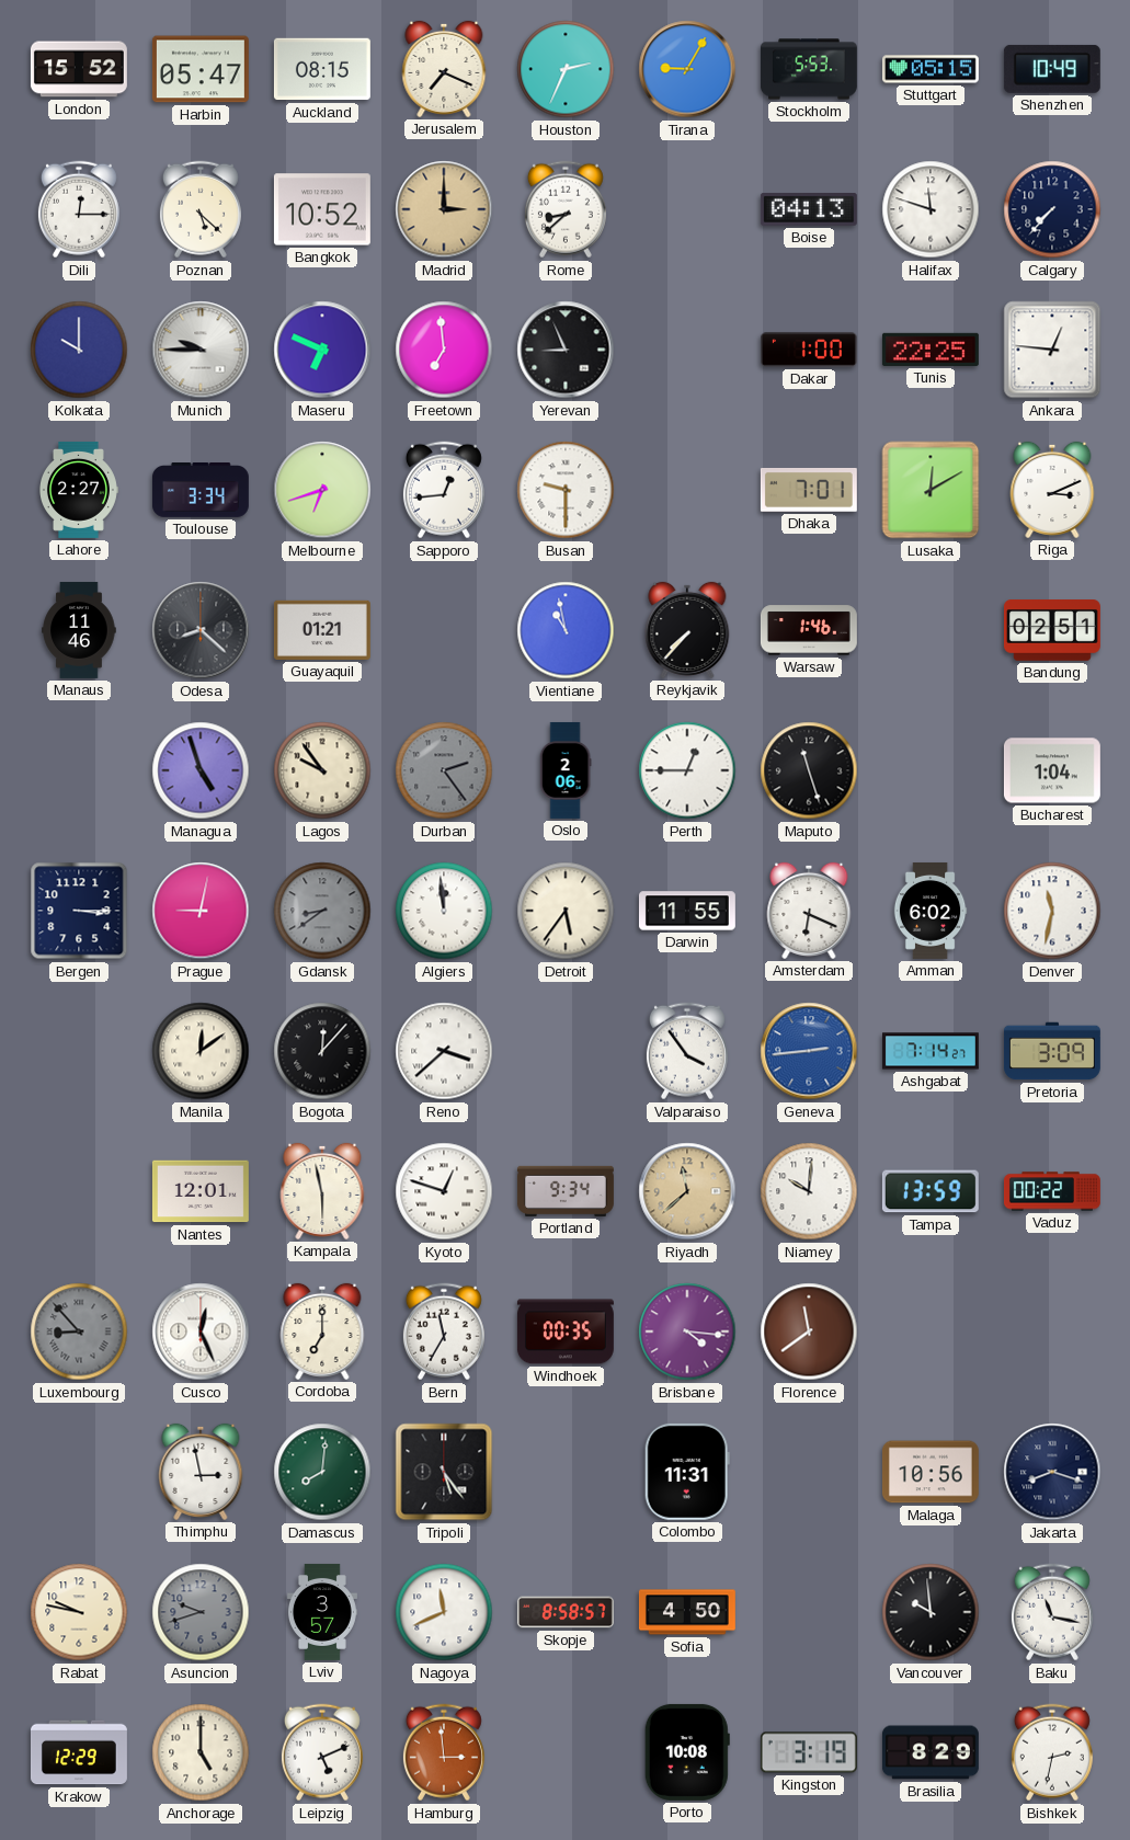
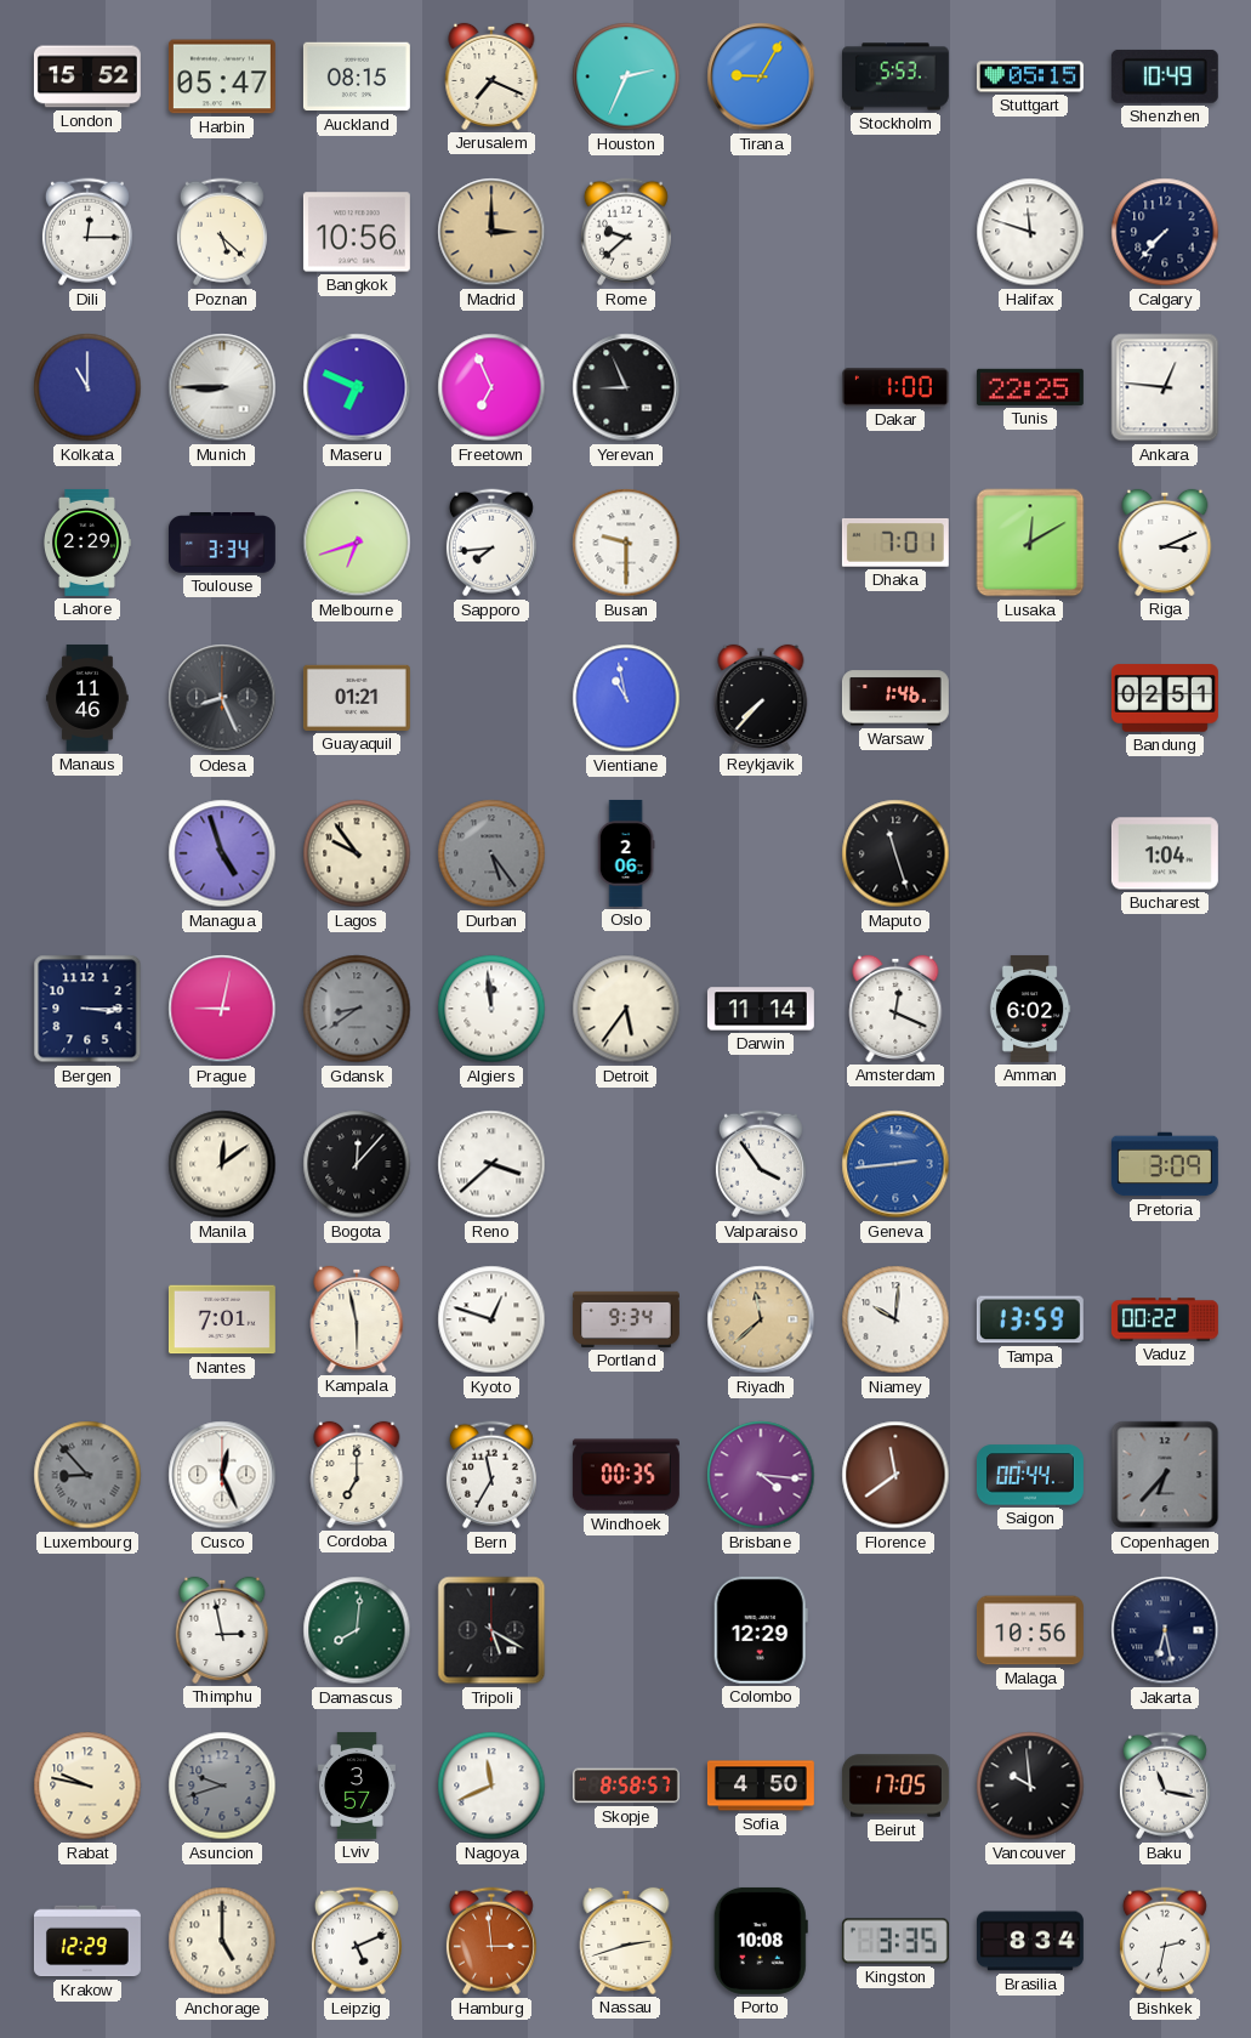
Bangkok: 10:52 -> 10:56
Rome: 8:38 -> 9:38
Boise: 04:13 -> none
Kolkata: 10:00 -> 11:00
Munich: 9:45 -> 8:45
Freetown: 6:59 -> 6:56
Lahore: 2:27 -> 2:29
Sapporo: 12:44 -> 7:44
Odesa: 8:22 -> 8:26
Durban: 2:24 -> 5:24
Perth: 12:45 -> none
Darwin: 11:55 -> 11:14
Amsterdam: 6:19 -> 12:19
Denver: 11:32 -> none
Ashgabat: 7:14 -> none
Nantes: 12:01 -> 7:01
Saigon: none -> 00:44
Copenhagen: none -> 6:37
Tripoli: 5:24 -> 5:20
Colombo: 11:31 -> 12:29
Jakarta: 8:18 -> 6:28
Beirut: none -> 17:05
Nassau: none -> 2:42
Kingston: 3:19 -> 3:35
Brasilia: 8:29 -> 8:34
